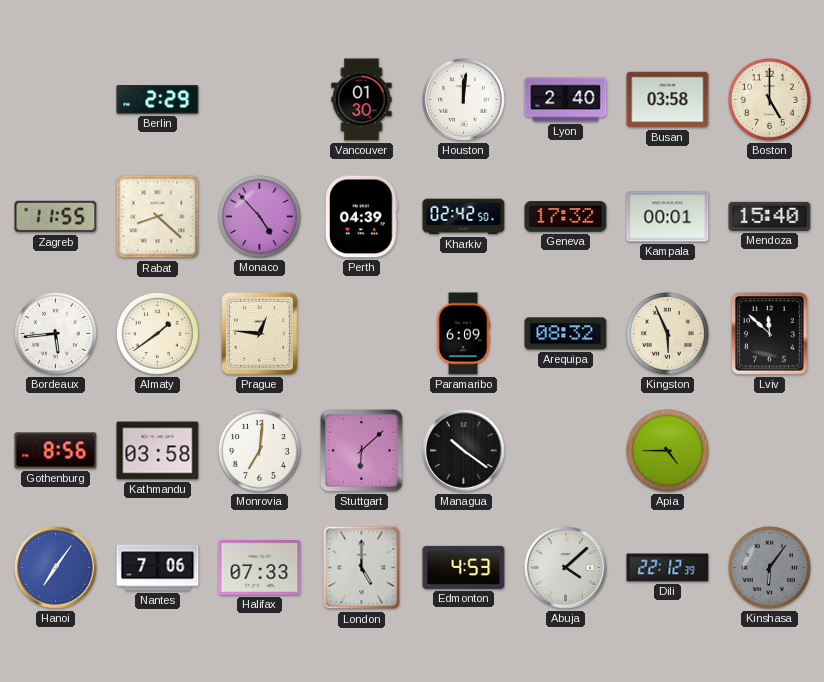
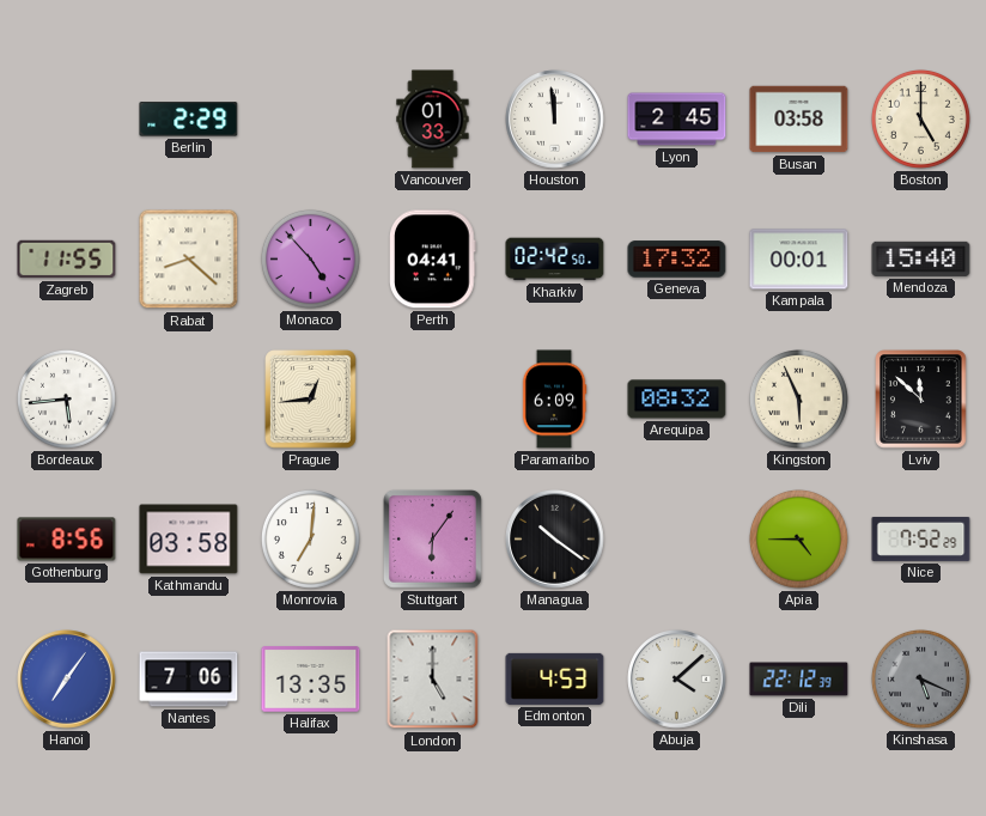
Vancouver: 01:30 -> 01:33
Houston: 12:01 -> 11:59
Lyon: 2:40 -> 2:45
Perth: 04:39 -> 04:41
Almaty: 1:39 -> none
Prague: 12:46 -> 12:44
Stuttgart: 6:08 -> 6:06
Nice: none -> 7:52
Halifax: 07:33 -> 13:35
Kinshasa: 6:06 -> 5:19
